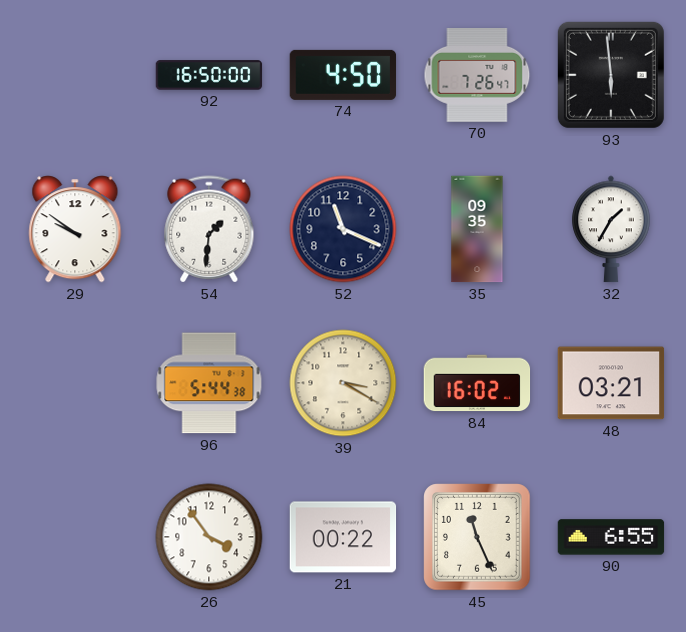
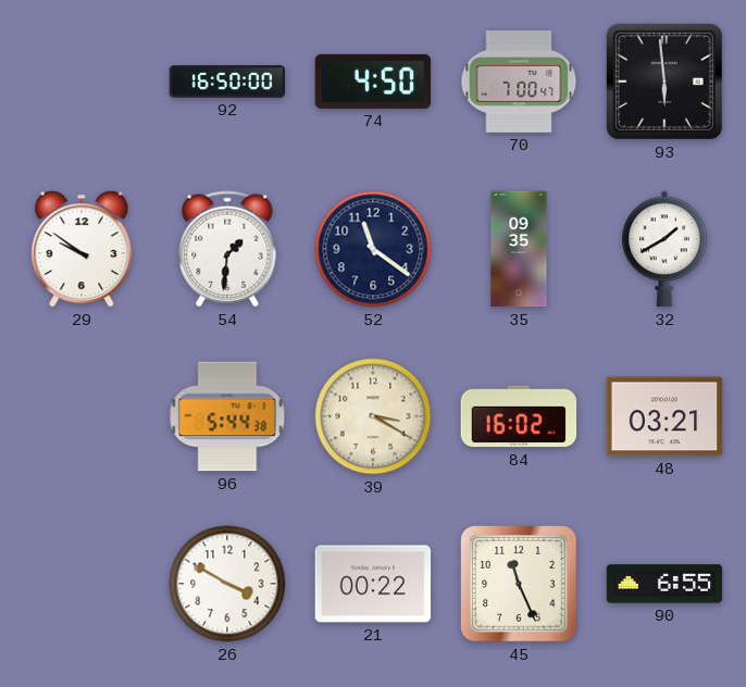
70: 7:26 -> 7:00
52: 11:19 -> 11:21
32: 1:35 -> 1:40
26: 3:54 -> 3:50
